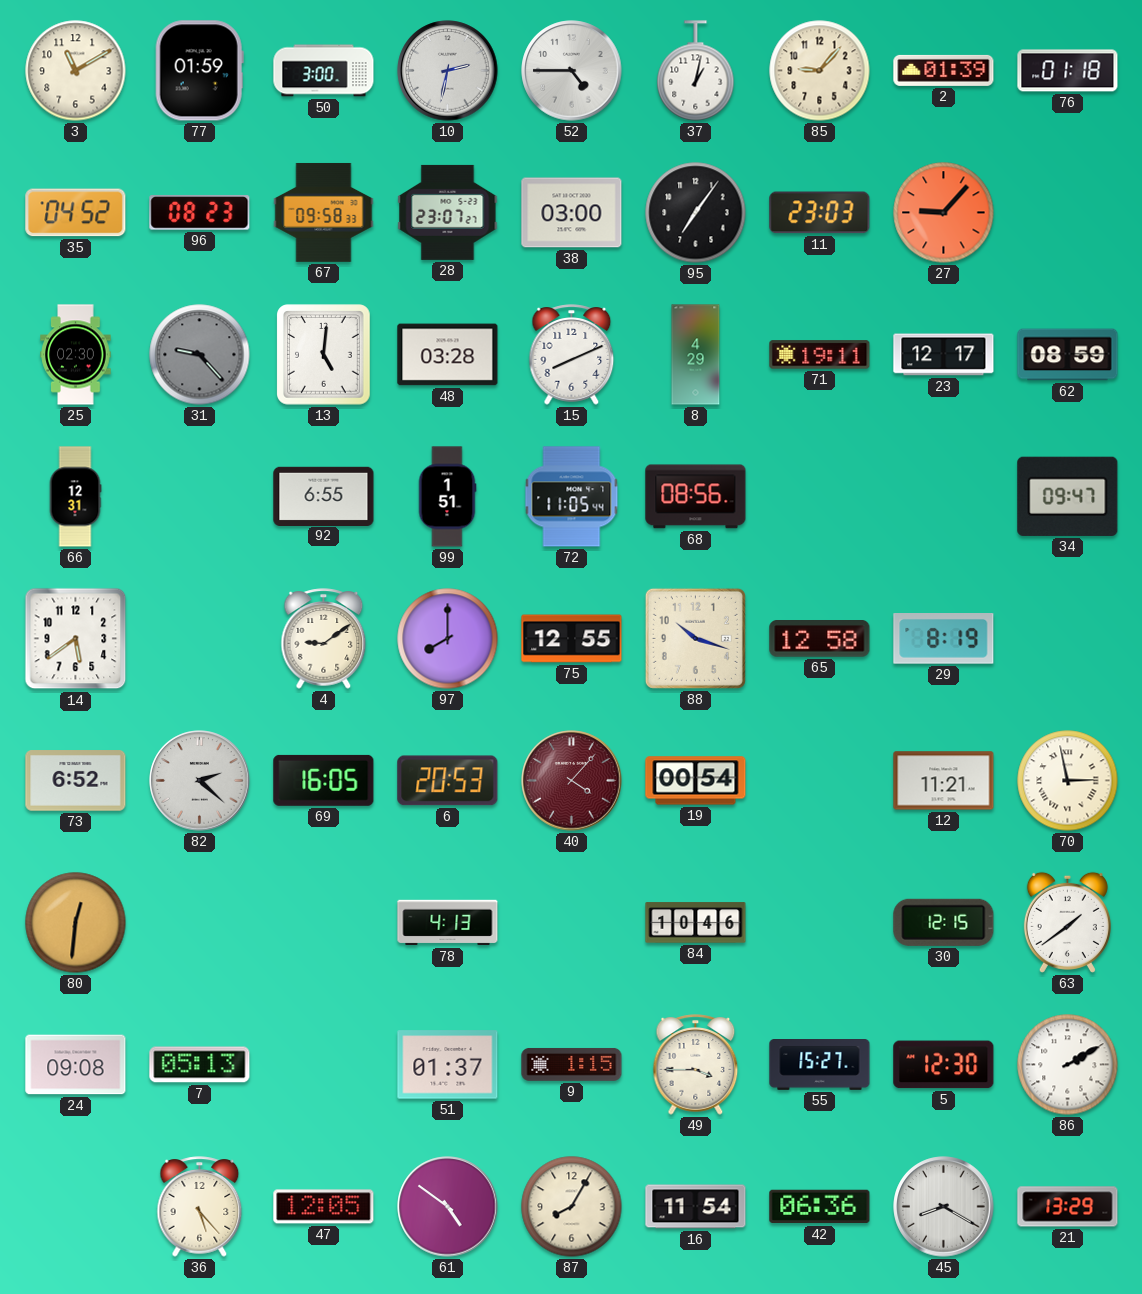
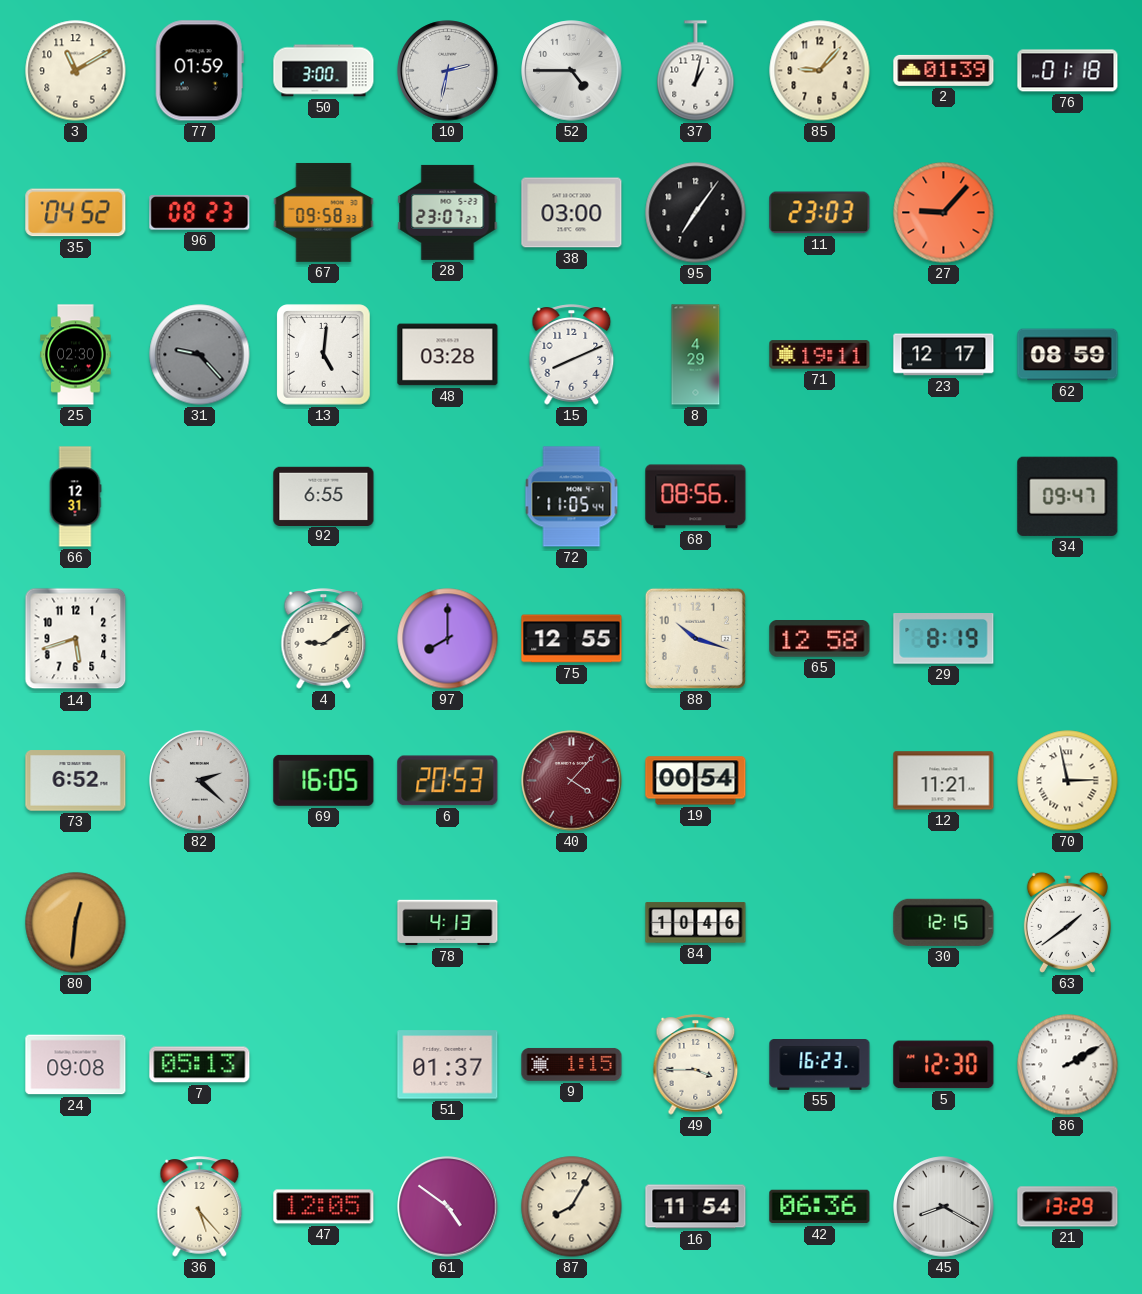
99: 1:51 -> none
14: 5:39 -> 5:42
55: 15:27 -> 16:23
